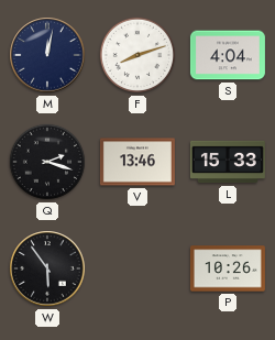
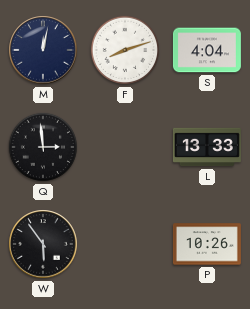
Q: 2:18 -> 2:59
V: 13:46 -> none
L: 15:33 -> 13:33
